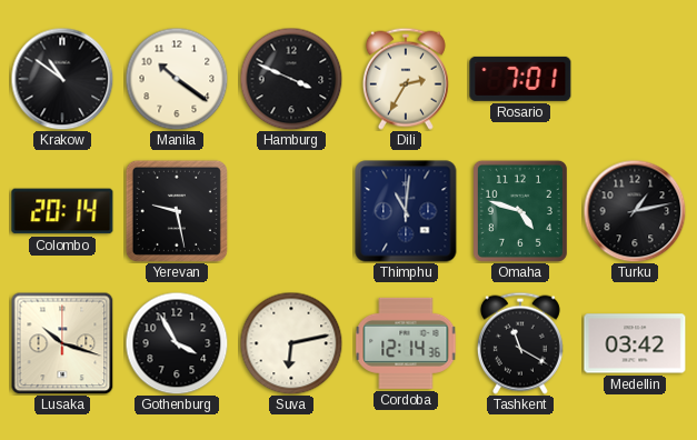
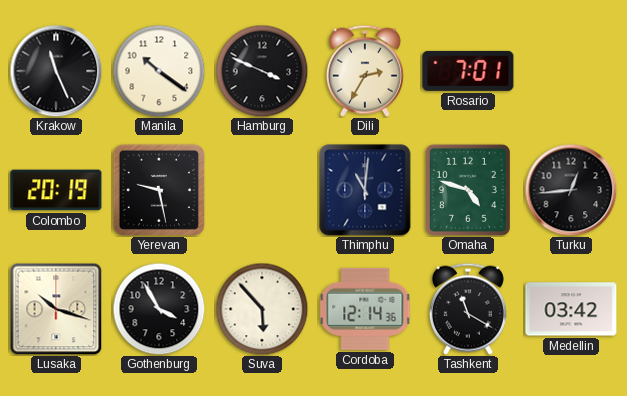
Krakow: 10:51 -> 11:26
Colombo: 20:14 -> 20:19
Turku: 1:13 -> 12:44
Suva: 6:13 -> 5:53
